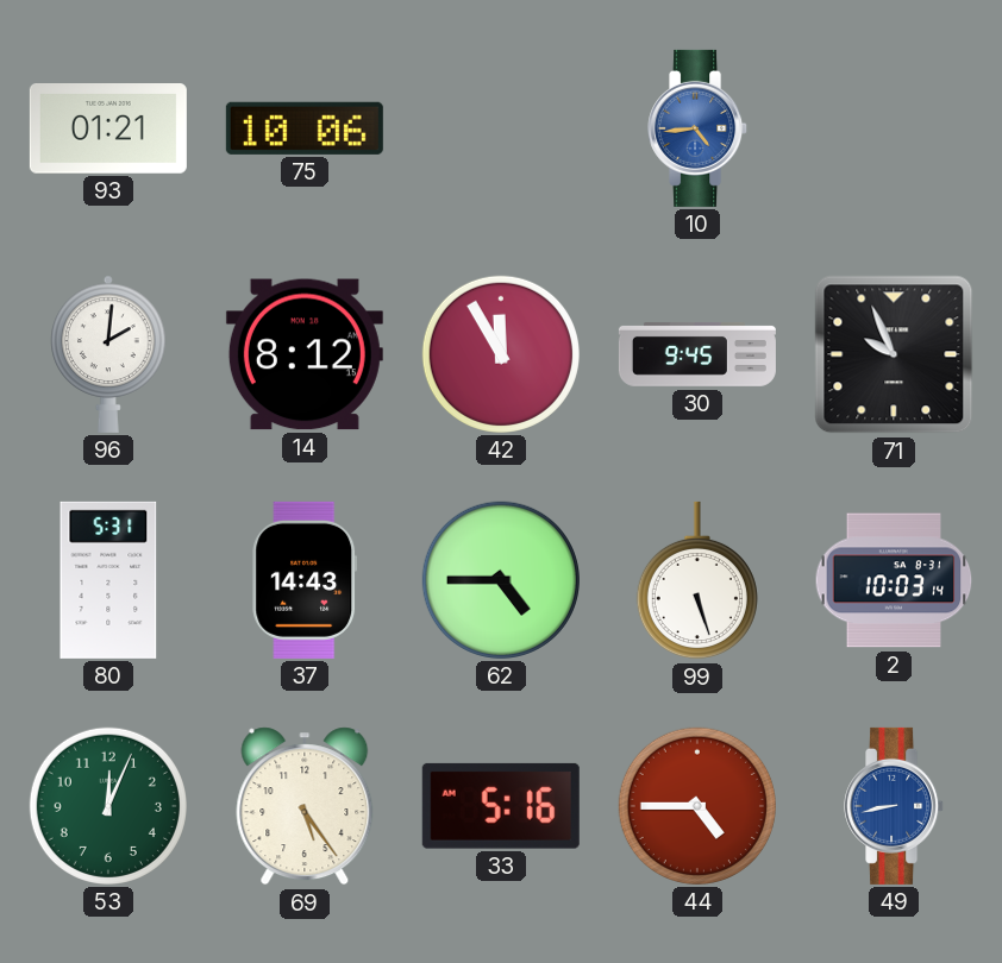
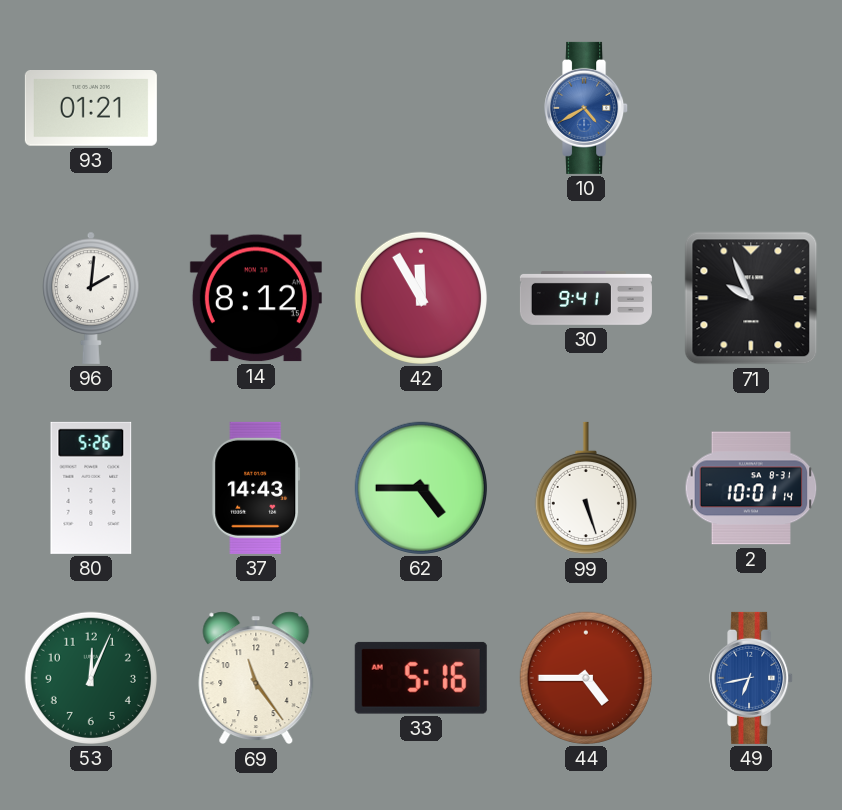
75: 10:06 -> none
10: 4:44 -> 4:40
30: 9:45 -> 9:41
80: 5:31 -> 5:26
2: 10:03 -> 10:01
69: 5:24 -> 11:24
49: 8:43 -> 6:43
